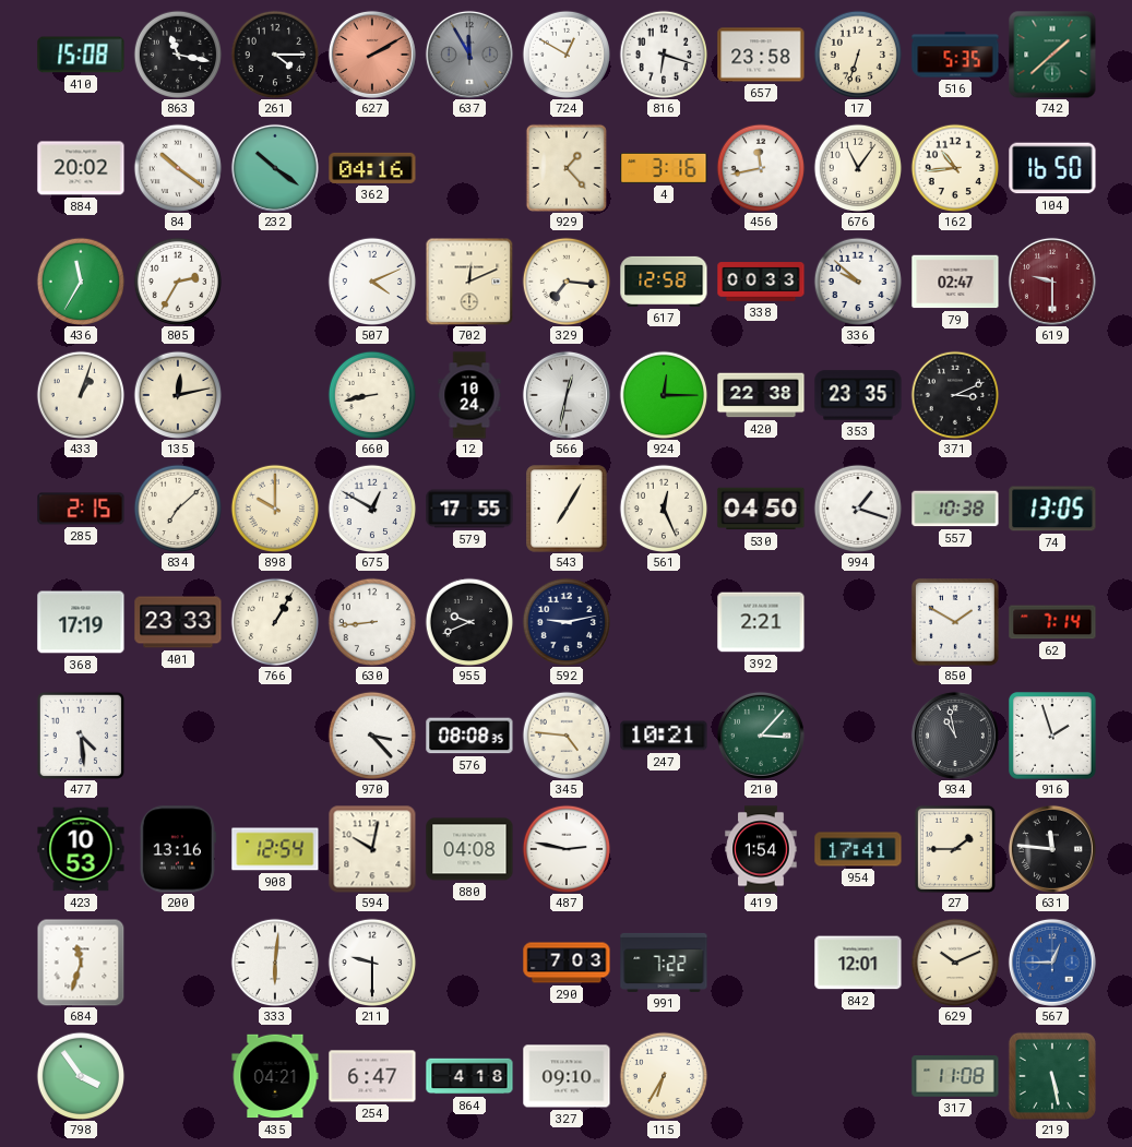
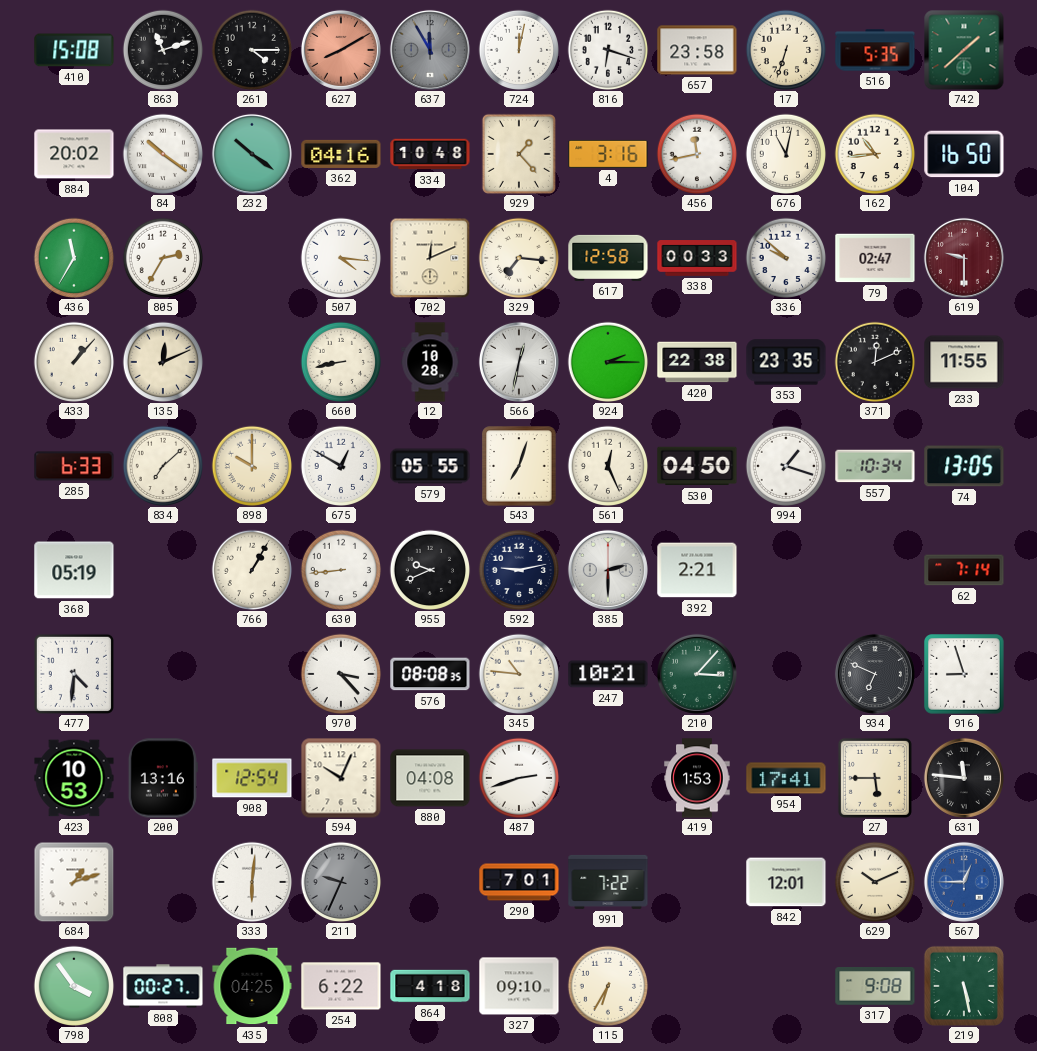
863: 11:17 -> 11:12
627: 2:10 -> 8:10
724: 12:50 -> 12:02
334: none -> 10:48
676: 11:06 -> 11:02
507: 4:11 -> 4:16
433: 1:03 -> 1:07
135: 12:13 -> 12:11
12: 10:24 -> 10:28
924: 12:15 -> 2:15
371: 3:11 -> 12:11
233: none -> 11:55
285: 2:15 -> 6:33
579: 17:55 -> 05:55
543: 7:05 -> 7:03
557: 10:38 -> 10:34
368: 17:19 -> 05:19
401: 23:33 -> none
385: none -> 2:30
850: 1:50 -> none
477: 4:29 -> 4:31
345: 4:46 -> 10:46
934: 10:58 -> 6:49
916: 1:57 -> 8:57
594: 10:02 -> 10:04
487: 2:47 -> 2:42
419: 1:54 -> 1:53
27: 1:45 -> 5:45
684: 11:33 -> 1:12
211: 9:30 -> 9:34
211 dial: white -> grey
290: 7:03 -> 7:01
808: none -> 00:27
435: 04:21 -> 04:25
254: 6:47 -> 6:22
317: 11:08 -> 9:08
